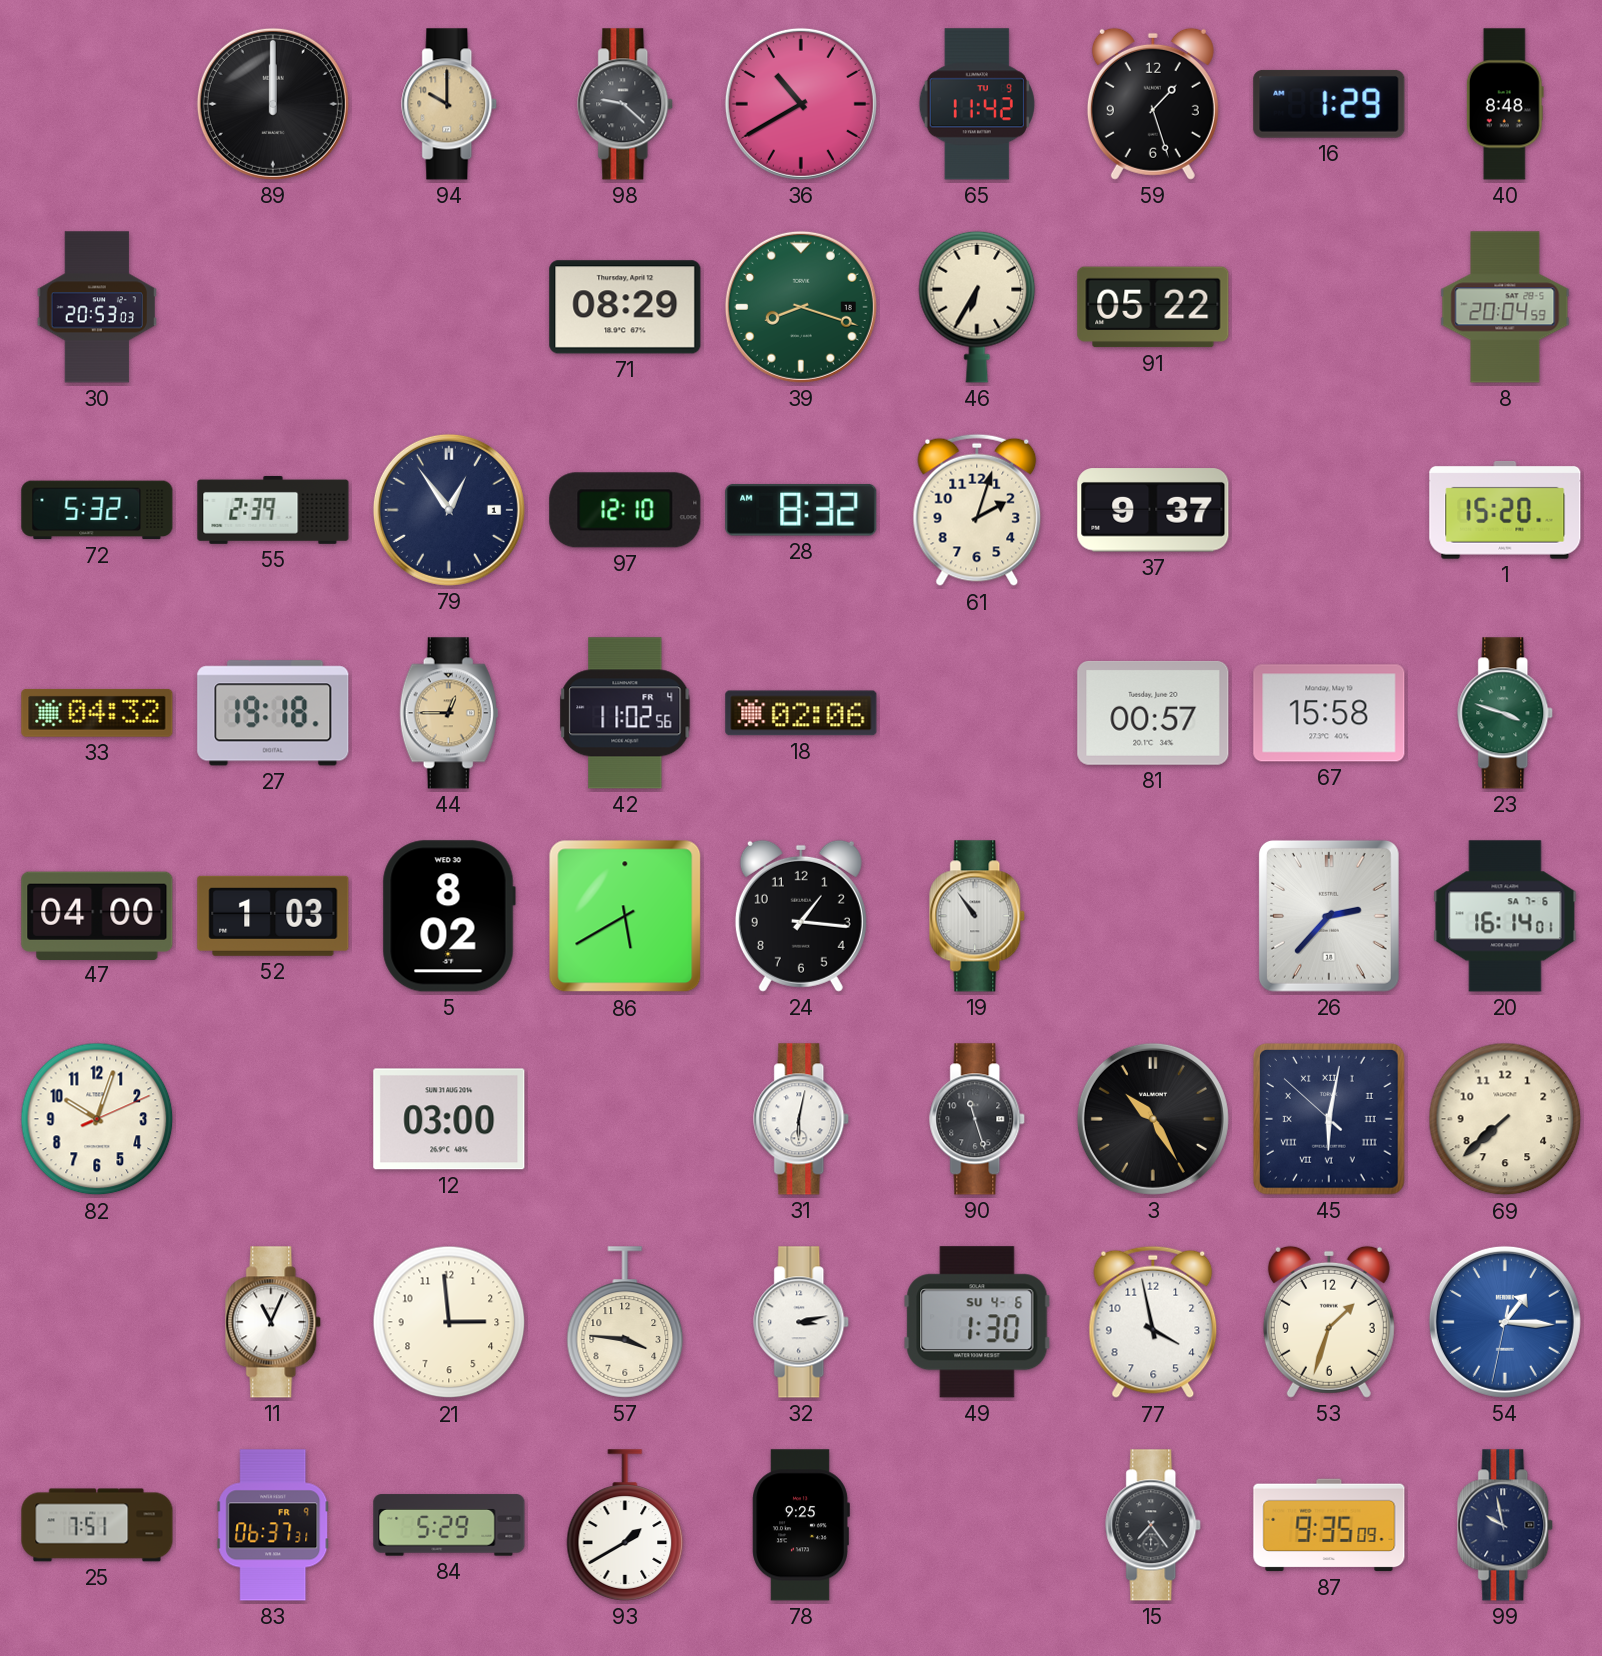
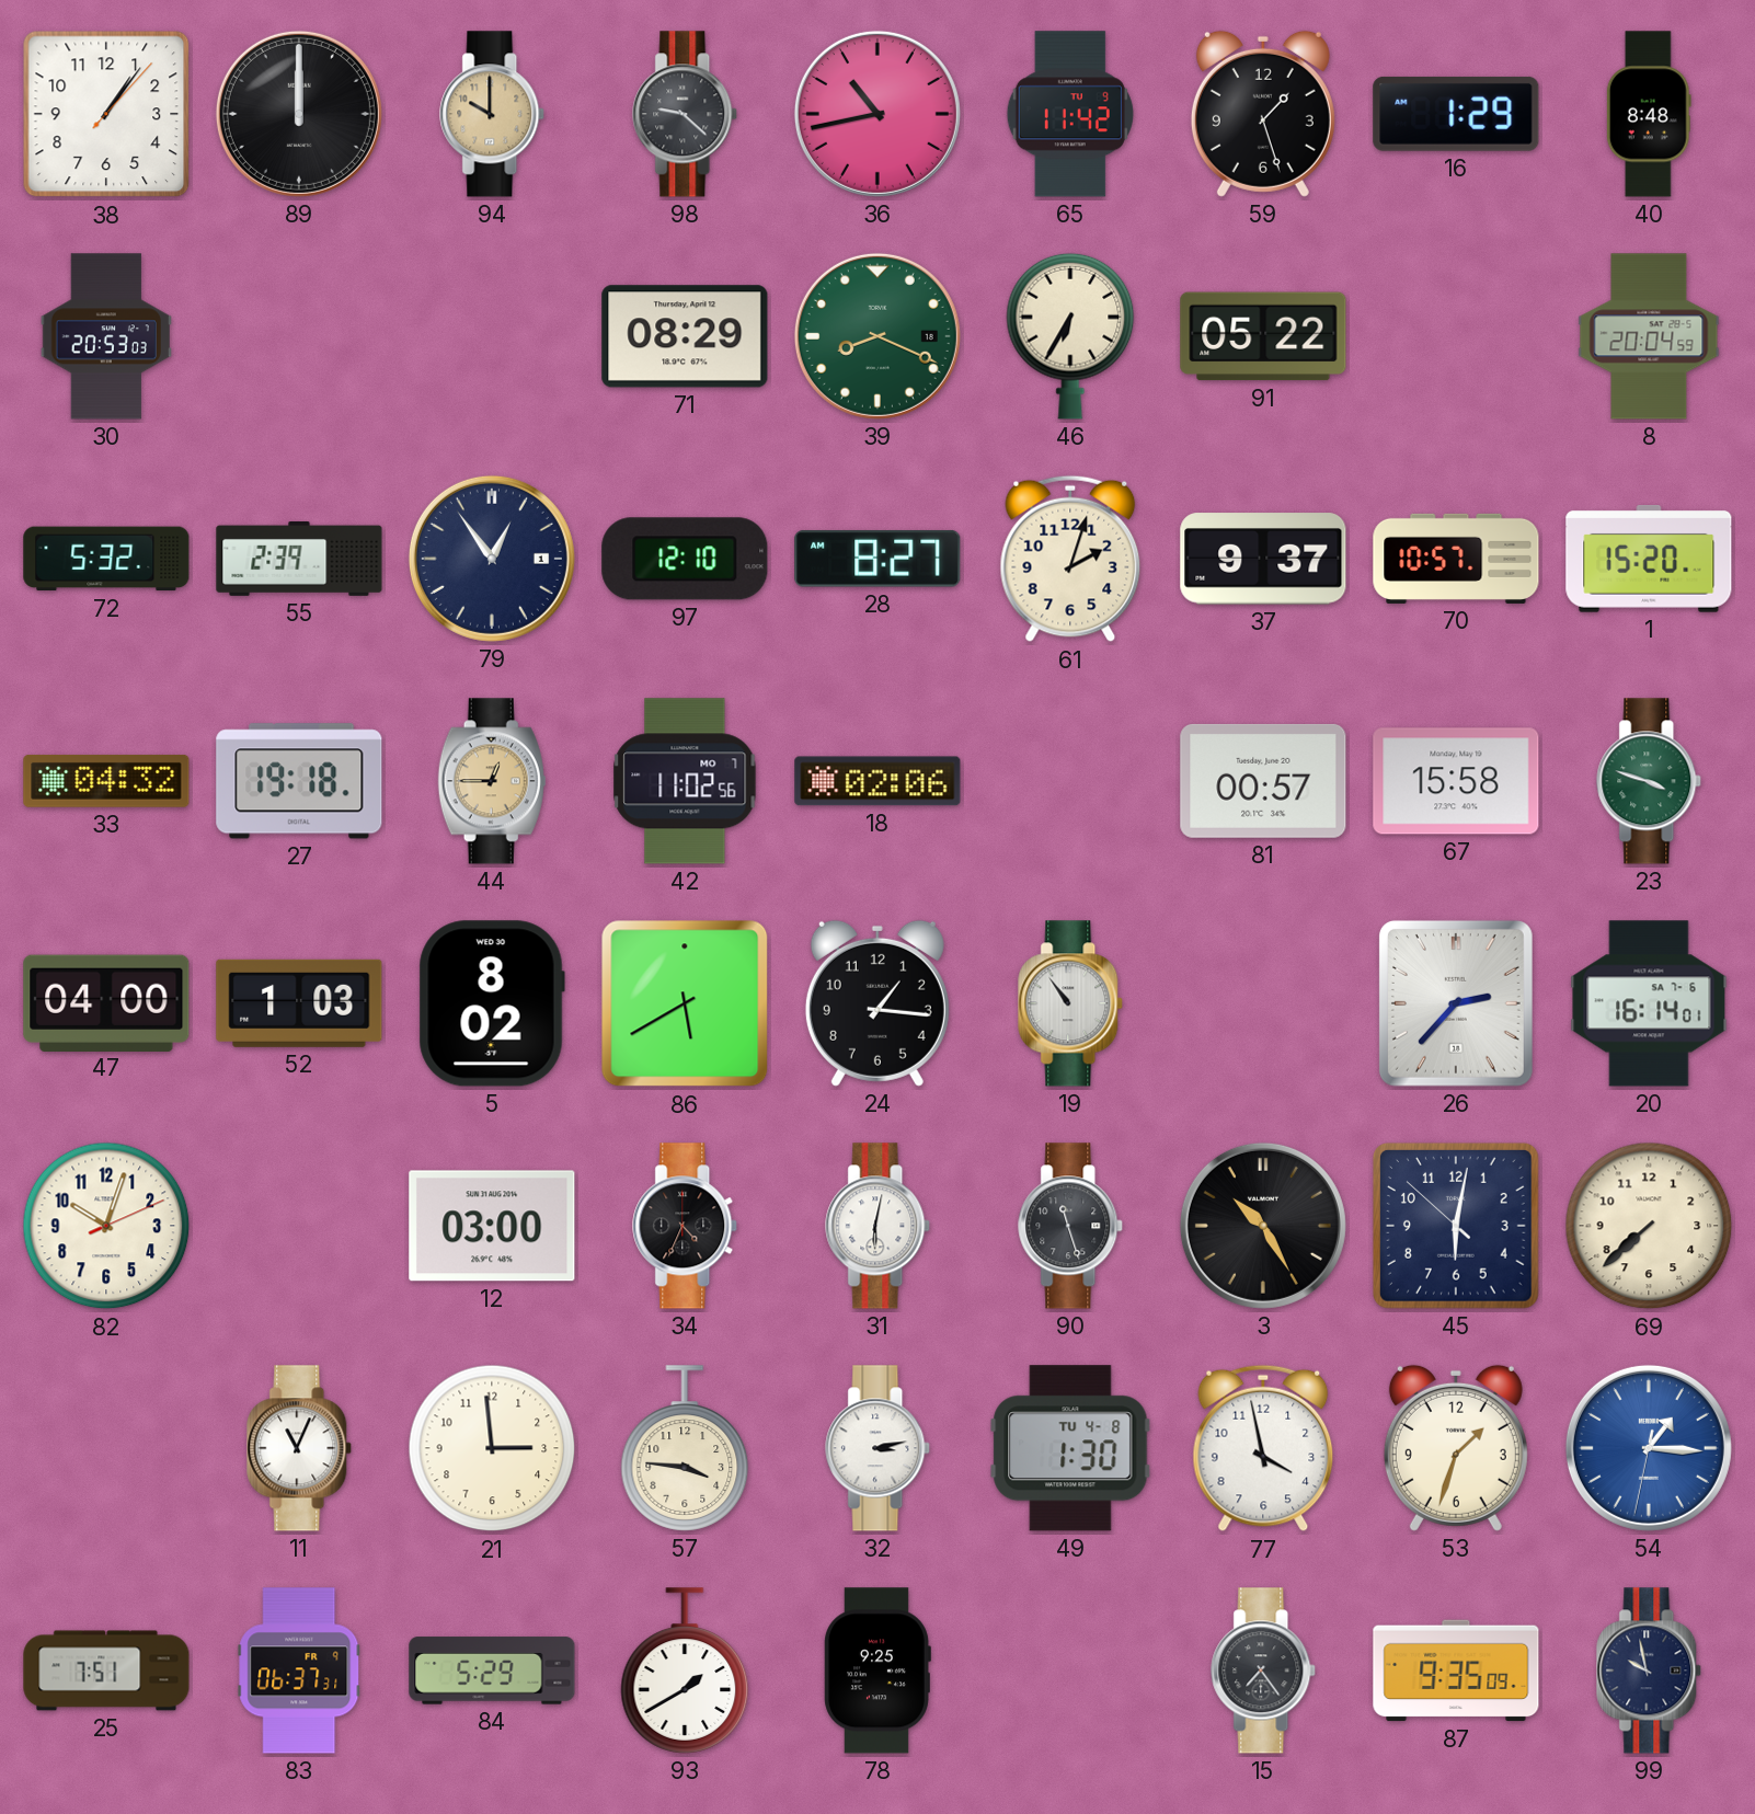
38: none -> 1:06
36: 10:40 -> 10:43
39: 8:18 -> 8:19
28: 8:32 -> 8:27
70: none -> 10:57
42 date: FR 4 -> MO 7
34: none -> 4:34
45 numerals: Roman -> Arabic
49 date: SU 4-6 -> TU 4-8
